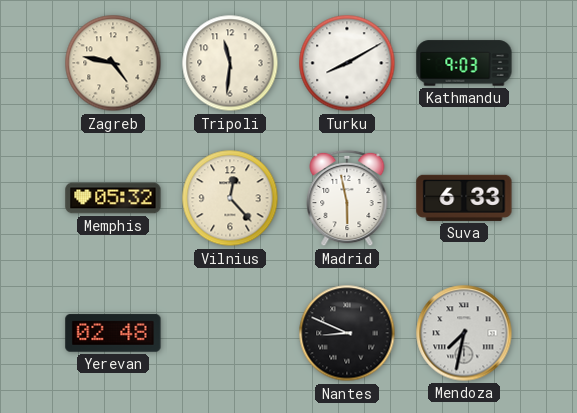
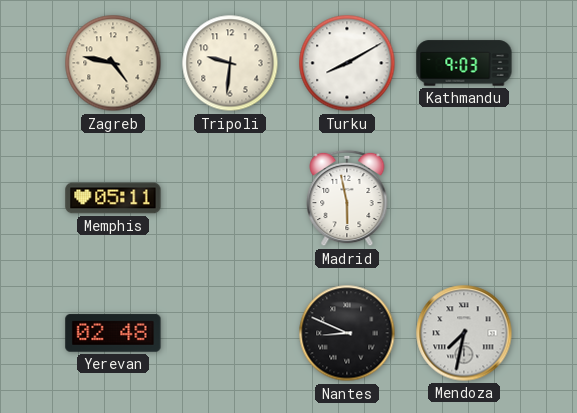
Tripoli: 11:31 -> 9:31
Memphis: 05:32 -> 05:11
Vilnius: 12:23 -> none
Suva: 6:33 -> none
